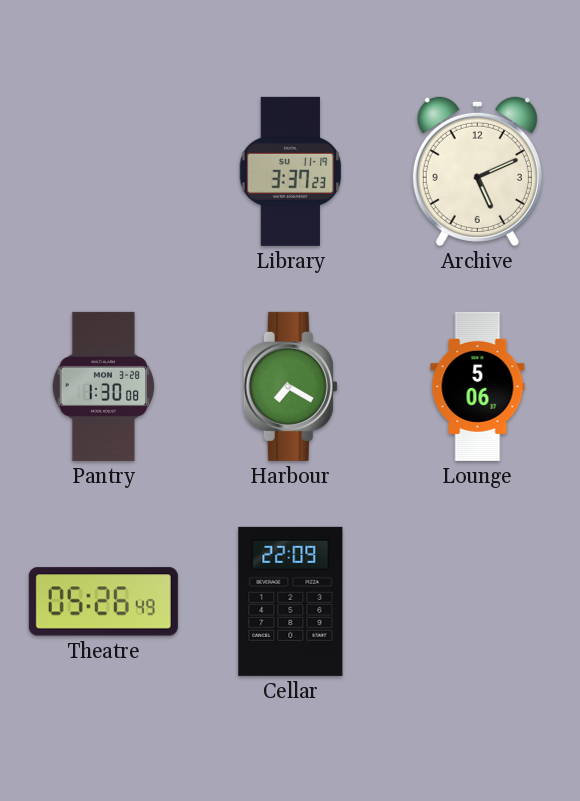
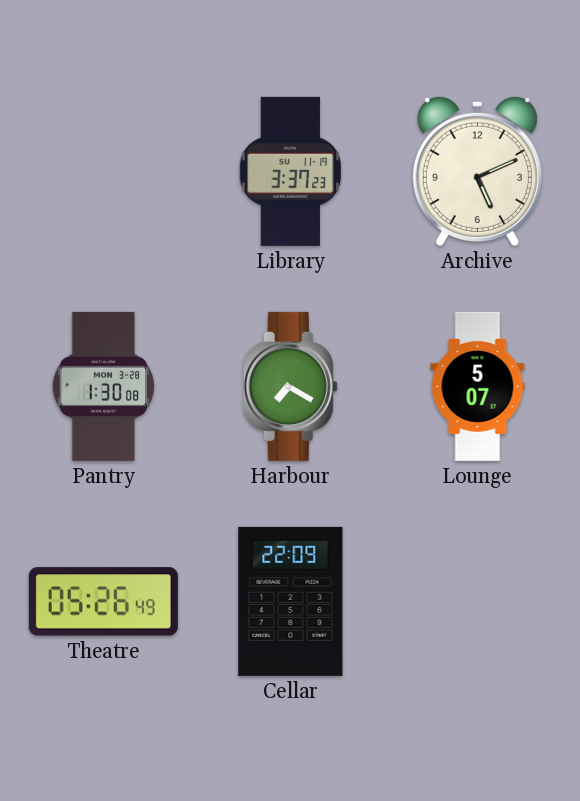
Lounge: 5:06 -> 5:07
